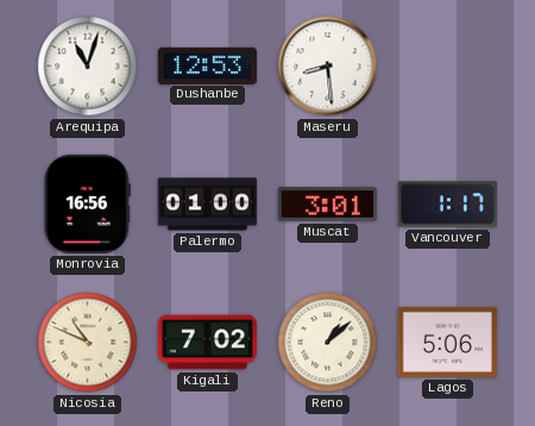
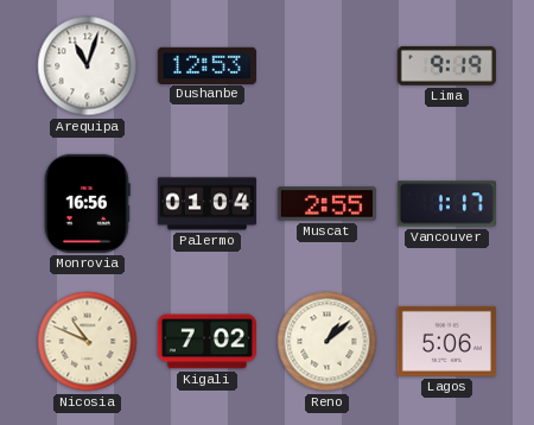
Maseru: 8:29 -> none
Lima: none -> 9:19
Palermo: 01:00 -> 01:04
Muscat: 3:01 -> 2:55
